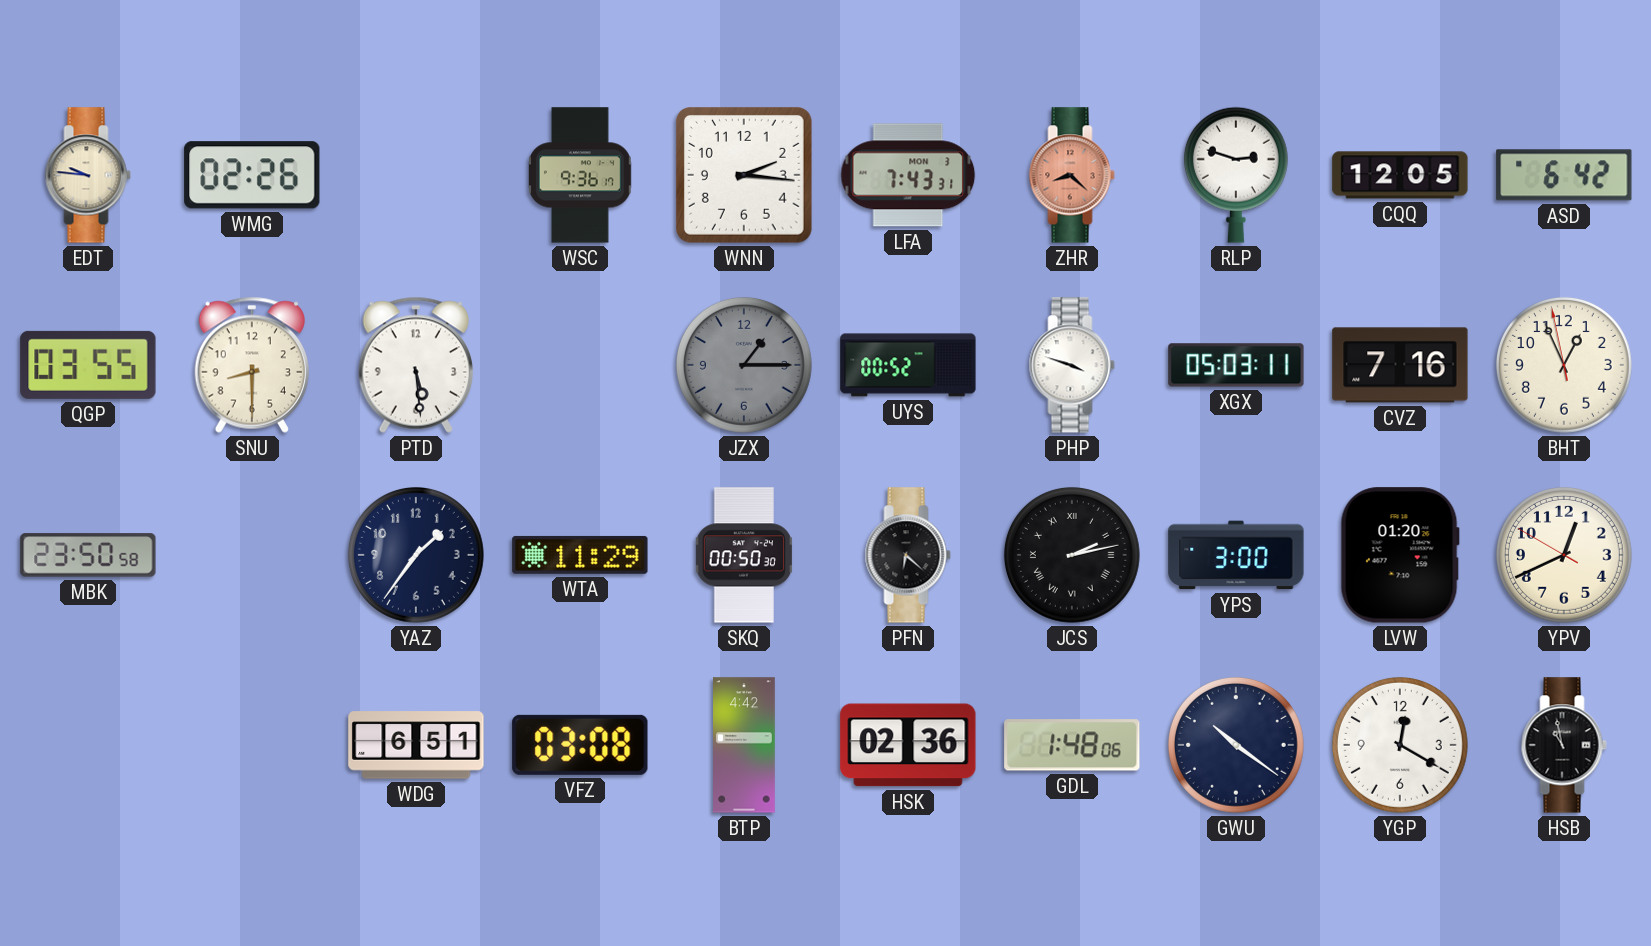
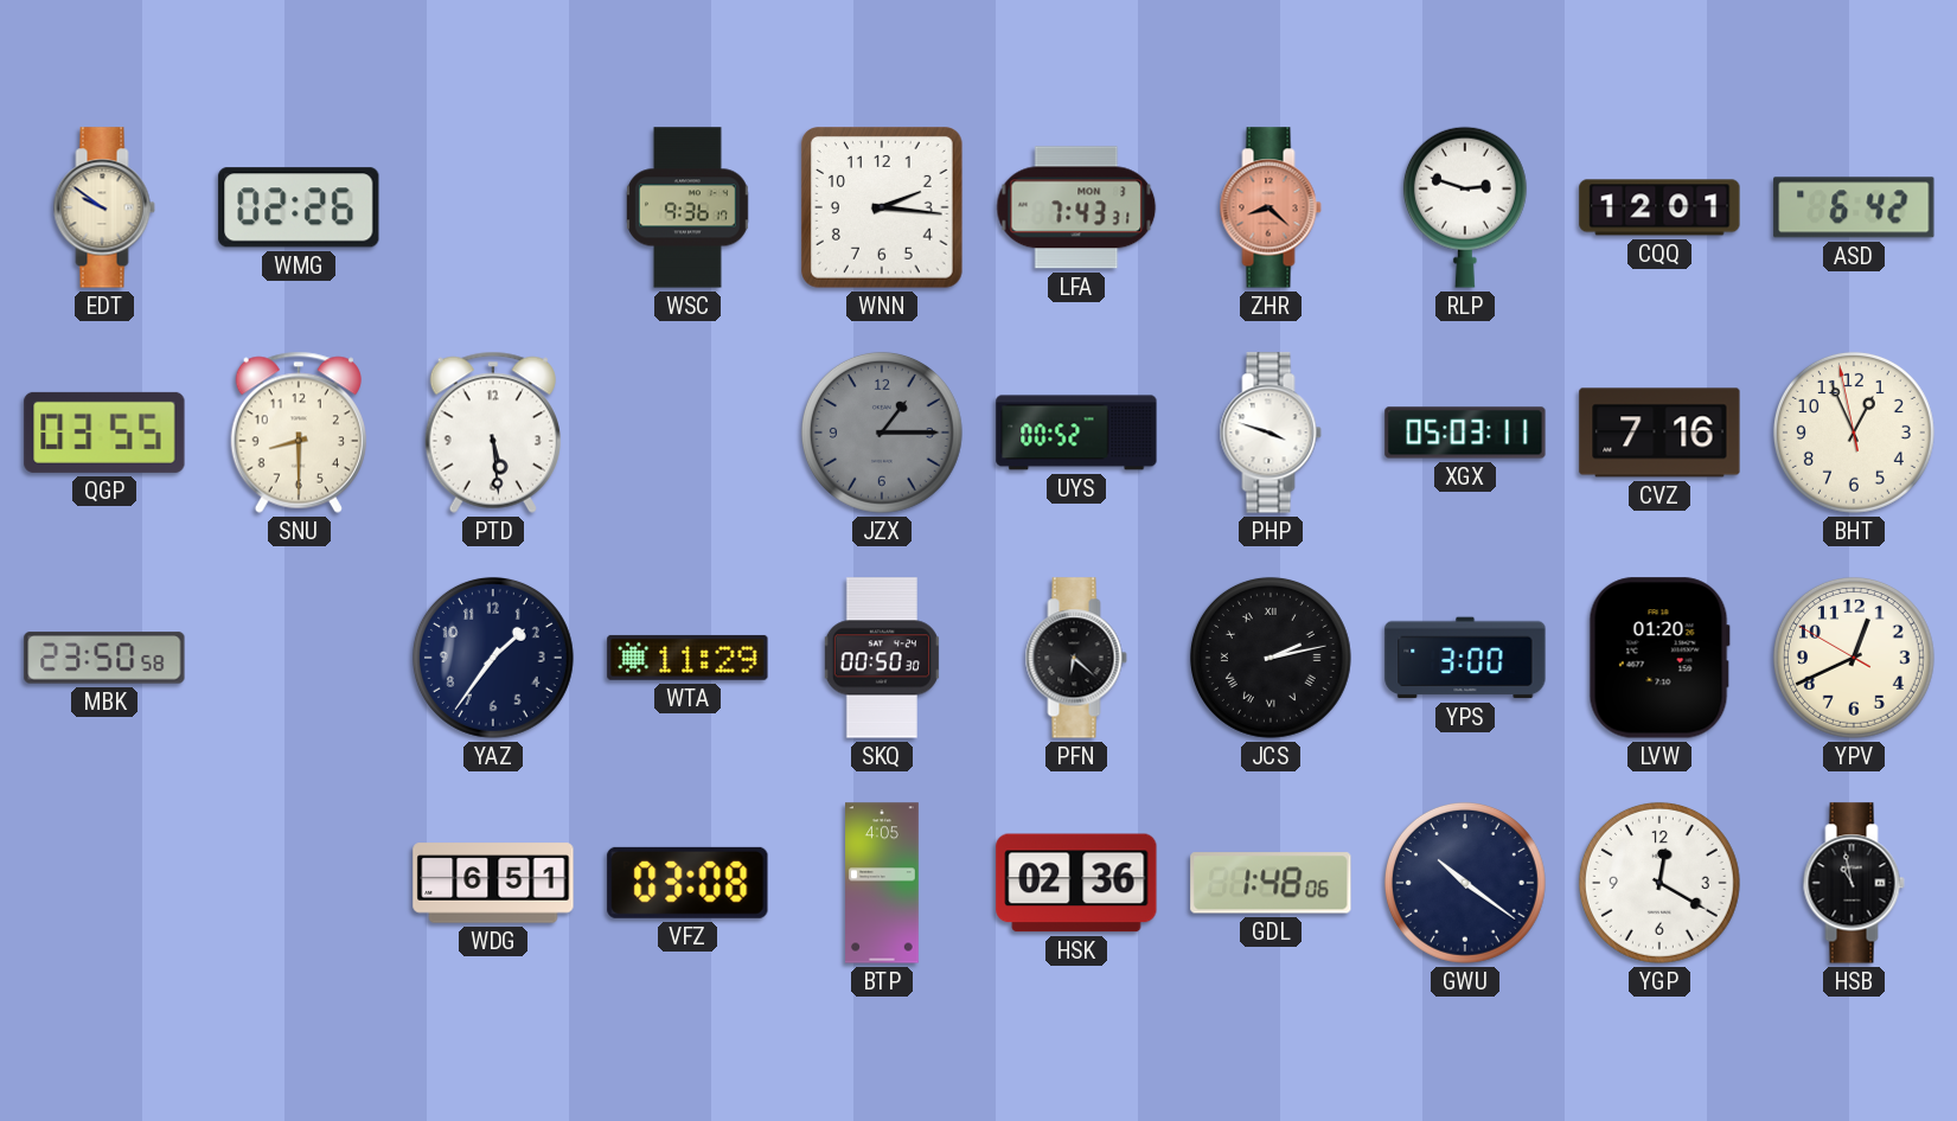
EDT: 9:46 -> 9:51
CQQ: 12:05 -> 12:01
BTP: 4:42 -> 4:05
